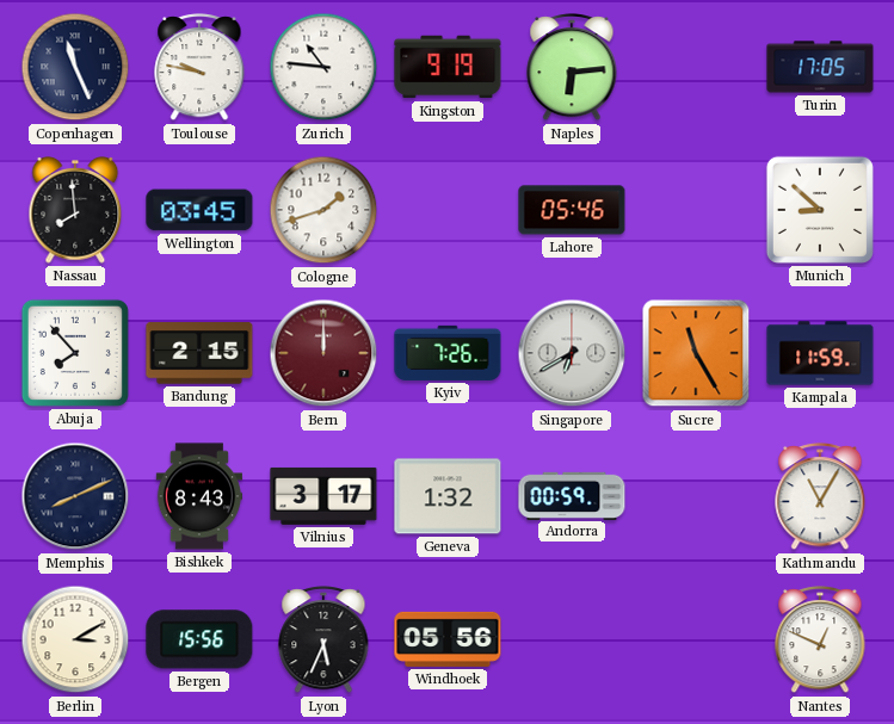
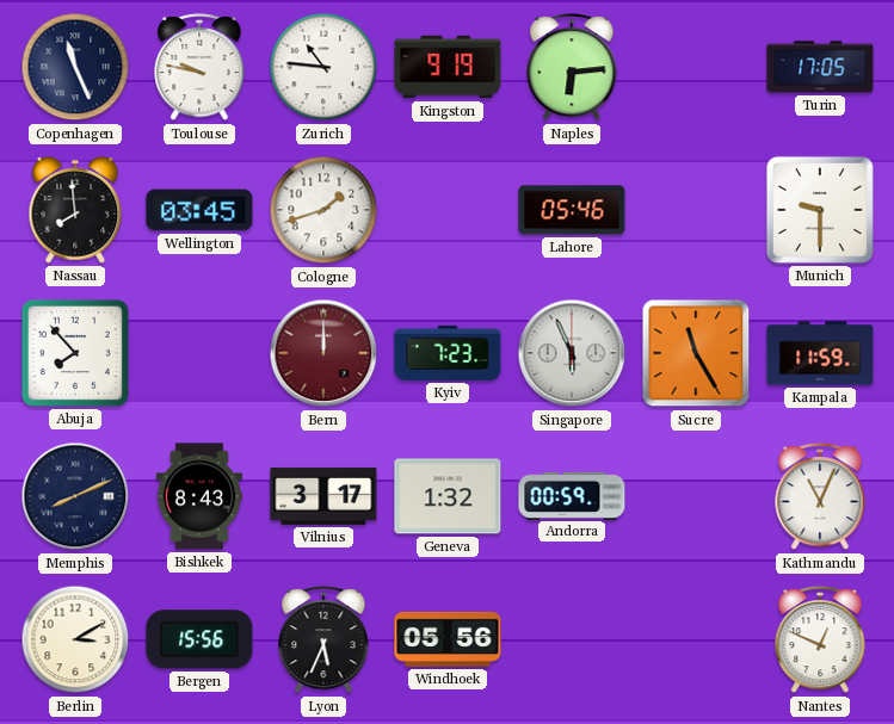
Munich: 8:52 -> 9:30
Bandung: 2:15 -> none
Kyiv: 7:26 -> 7:23
Singapore: 6:40 -> 5:56
Kathmandu: 11:05 -> 11:04
